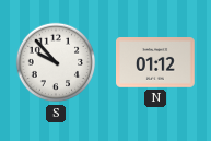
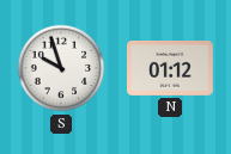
S: 9:53 -> 9:57
